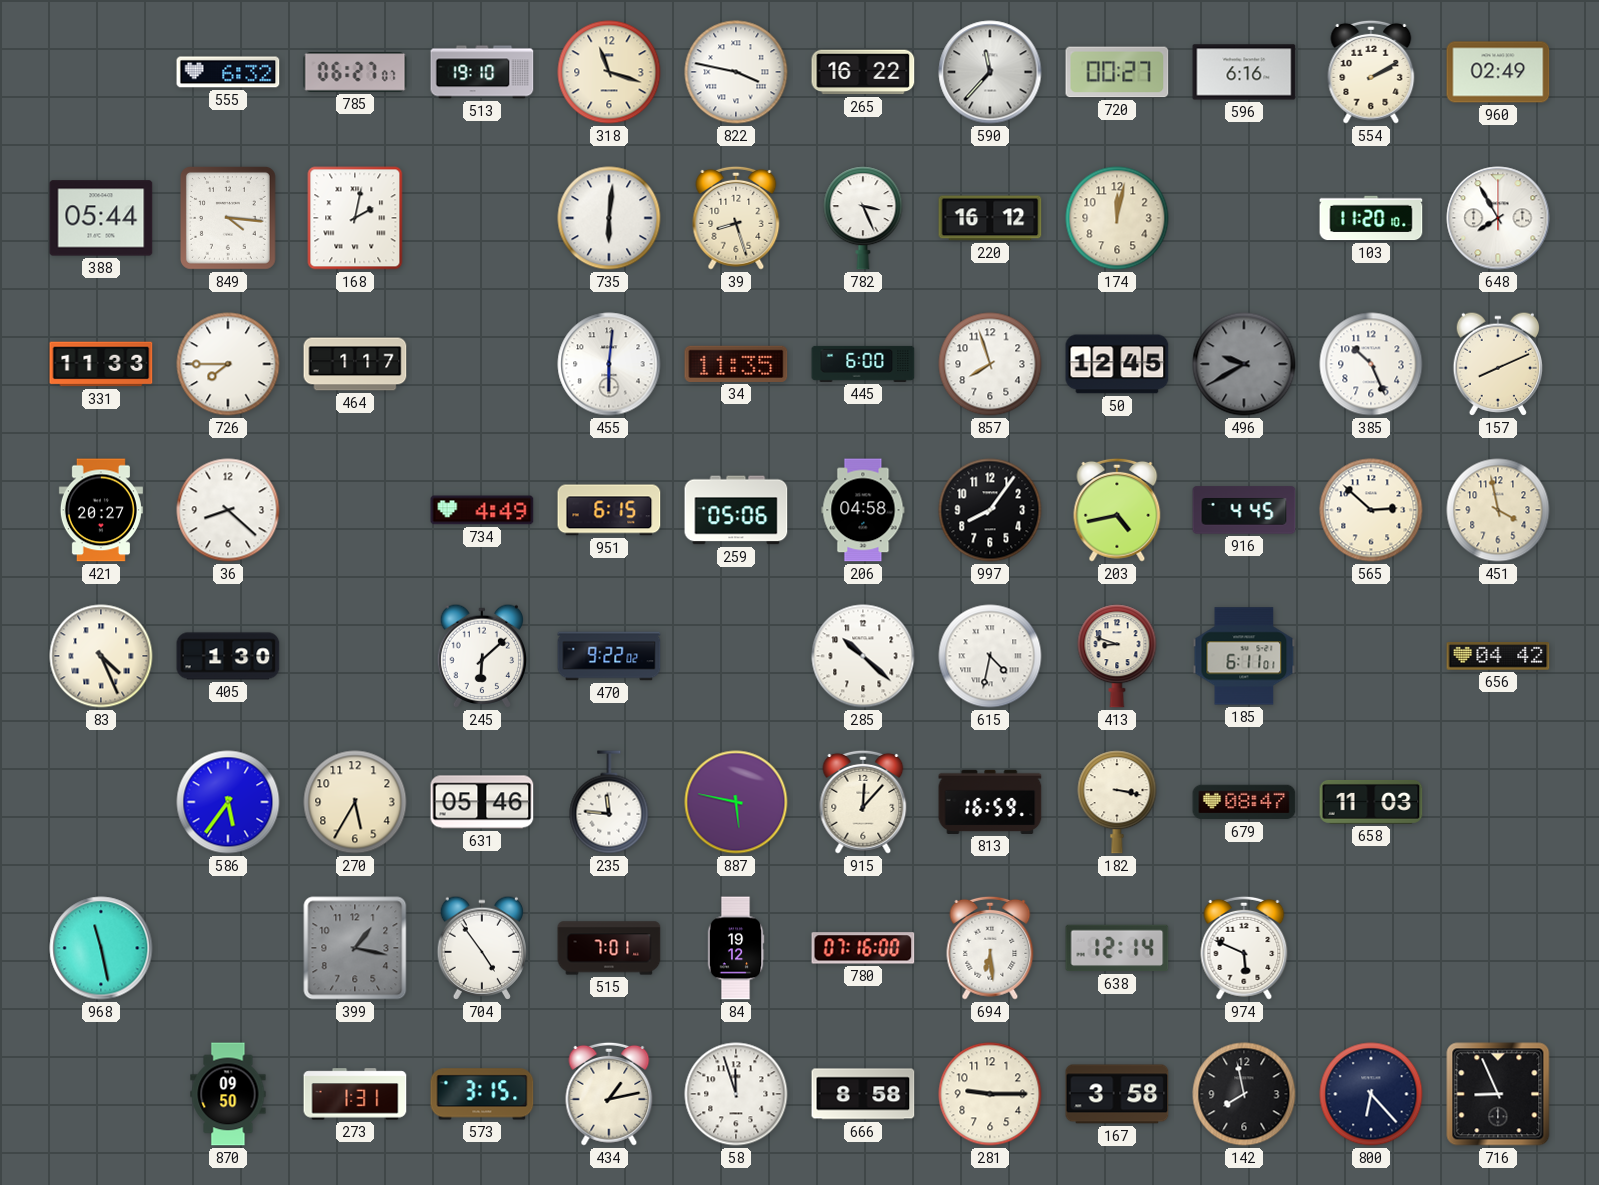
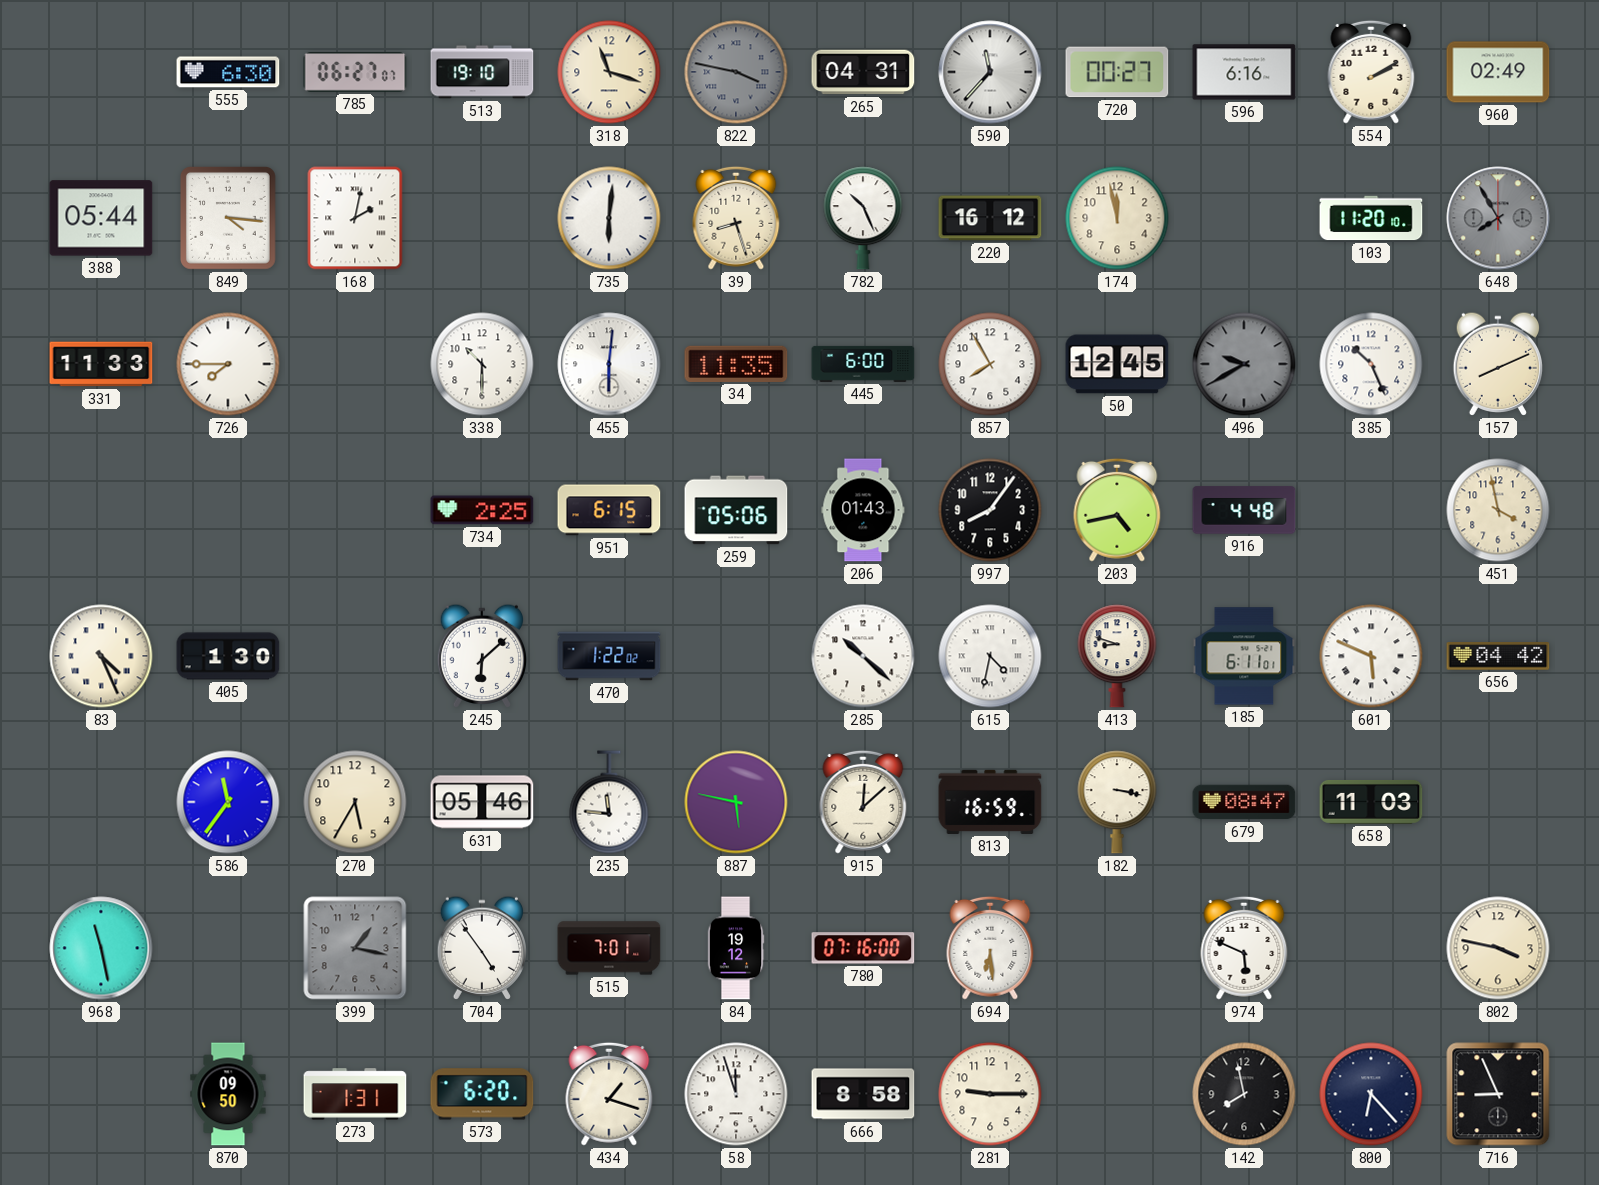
555: 6:32 -> 6:30
822 dial: white -> grey
265: 16:22 -> 04:31
782: 3:26 -> 10:26
174: 12:02 -> 11:58
648 dial: white -> grey
464: 1:17 -> none
338: none -> 10:30
857: 7:57 -> 7:55
421: 20:27 -> none
36: 8:22 -> none
734: 4:49 -> 2:25
206: 04:58 -> 01:43
916: 4:45 -> 4:48
565: 2:52 -> none
470: 9:22 -> 1:22
601: none -> 5:49
586: 5:36 -> 11:36
915: 12:07 -> 12:08
638: 12:14 -> none
802: none -> 3:47
573: 3:15 -> 6:20
434: 1:13 -> 1:18
167: 3:58 -> none
